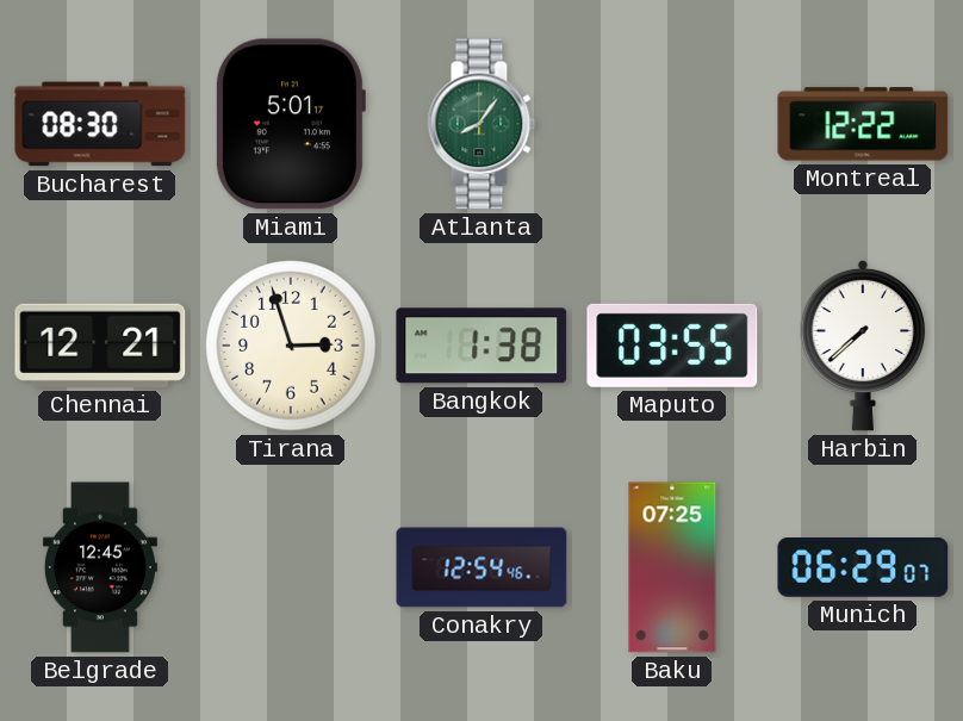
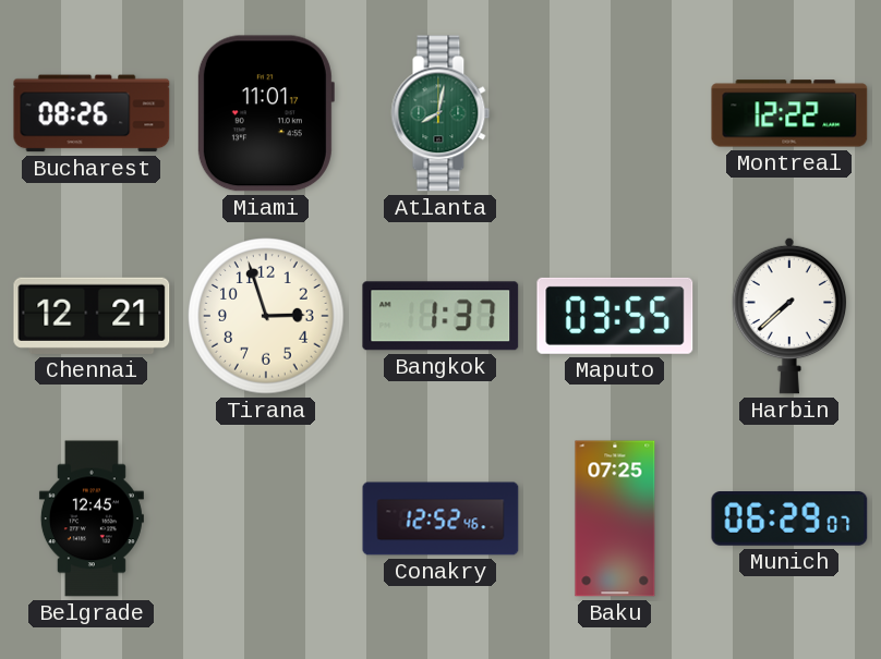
Bucharest: 08:30 -> 08:26
Miami: 5:01 -> 11:01
Atlanta: 8:06 -> 8:02
Bangkok: 1:38 -> 1:37
Conakry: 12:54 -> 12:52
